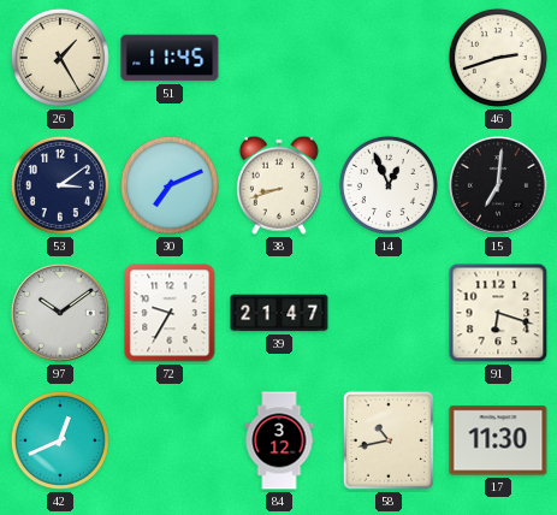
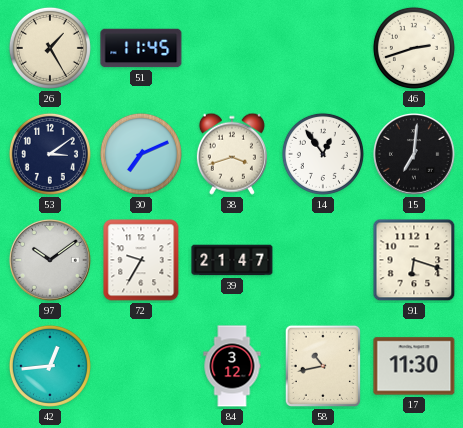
38: 8:42 -> 3:42
14: 12:56 -> 12:54
42: 12:41 -> 12:44
